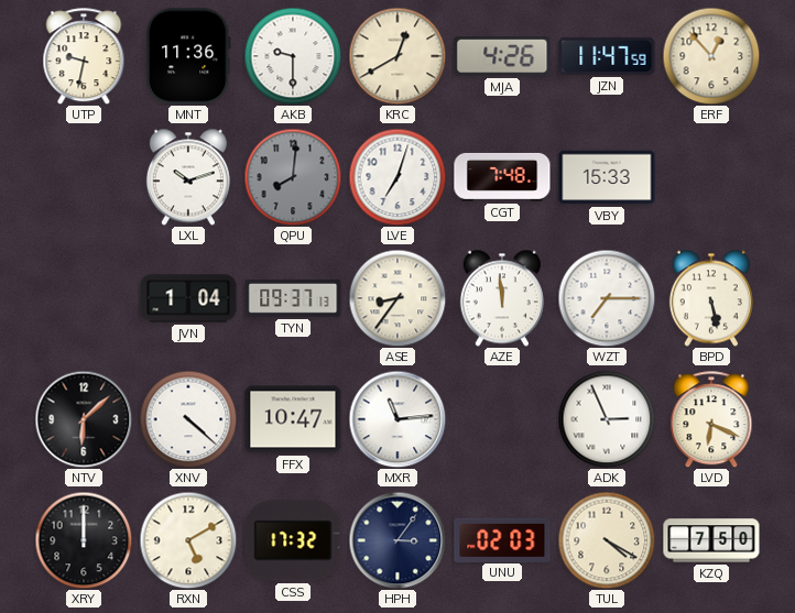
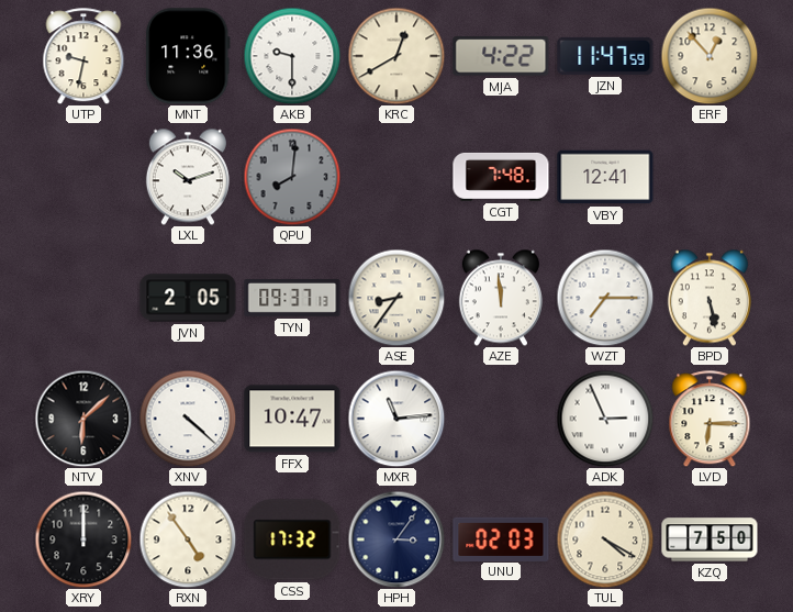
MJA: 4:26 -> 4:22
LVE: 7:03 -> none
VBY: 15:33 -> 12:41
JVN: 1:04 -> 2:05
LVD: 6:19 -> 6:15
RXN: 5:10 -> 4:54
